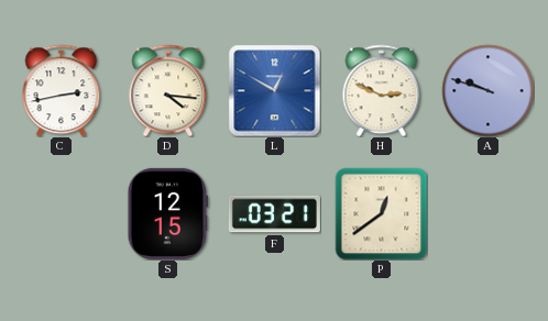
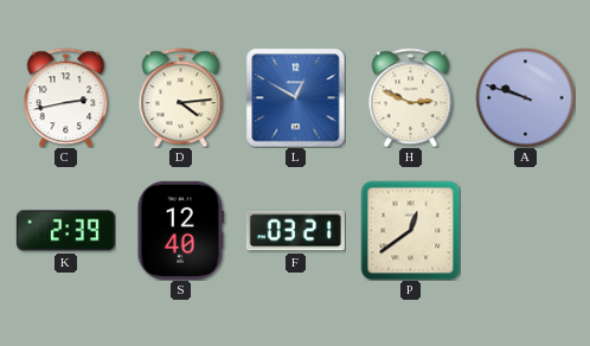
D: 4:16 -> 4:14
K: none -> 2:39
S: 12:15 -> 12:40
